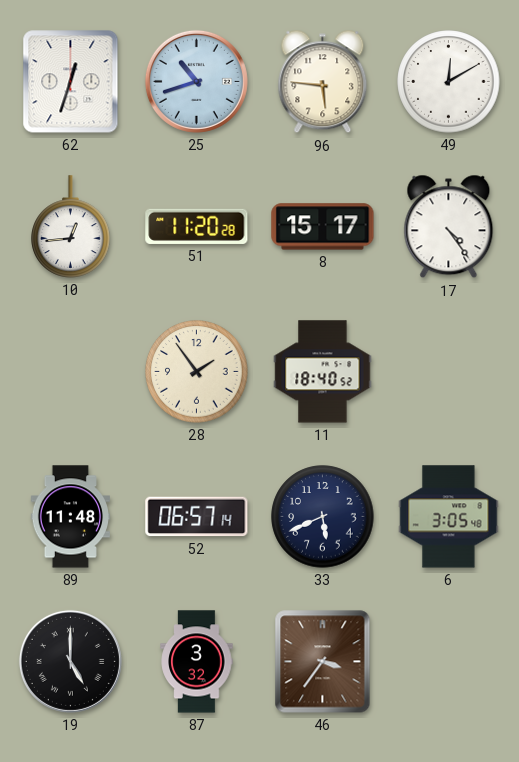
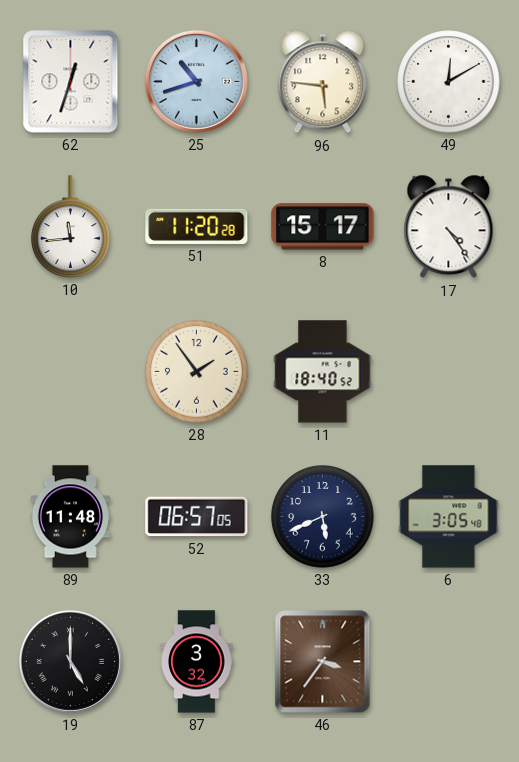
10: 12:44 -> 11:44
52: 06:57:14 -> 06:57:05
